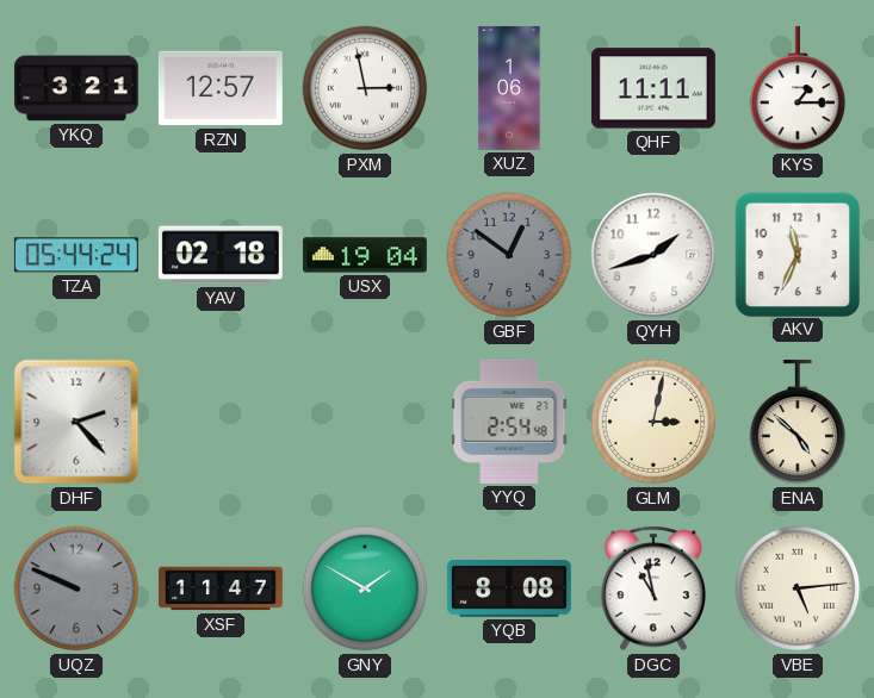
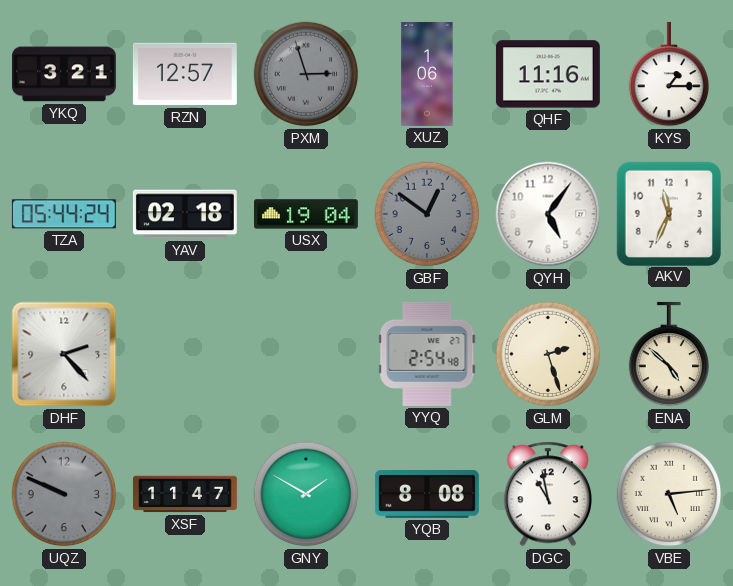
PXM: 2:58 -> 2:57
PXM dial: white -> grey
QHF: 11:11 -> 11:16
QYH: 1:42 -> 5:06
GLM: 3:02 -> 2:27
